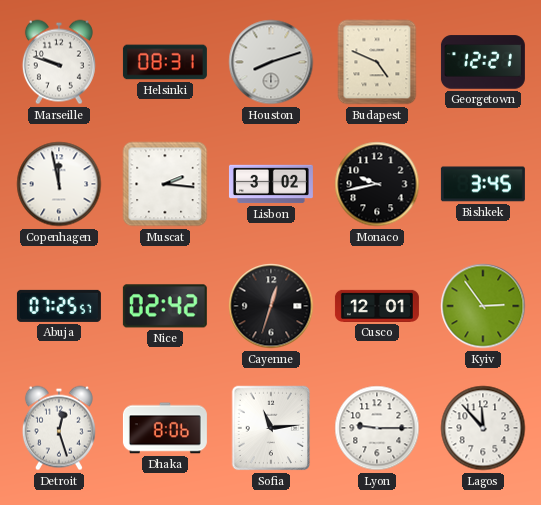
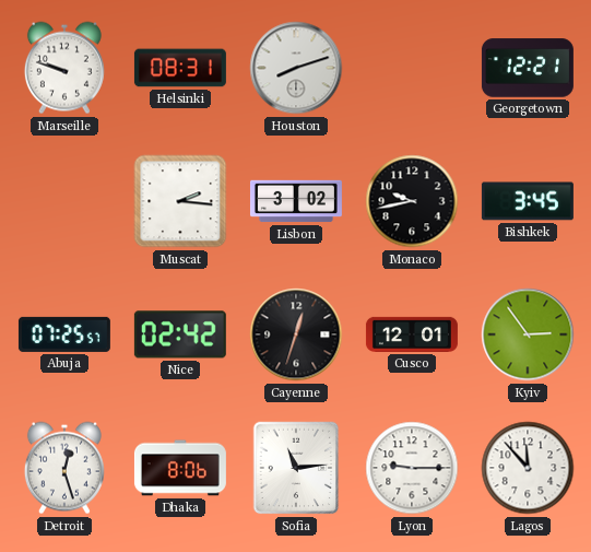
Budapest: 4:49 -> none
Copenhagen: 11:58 -> none
